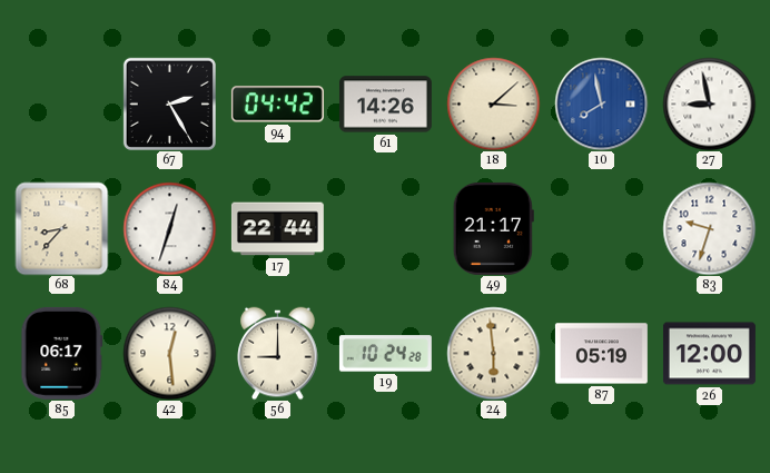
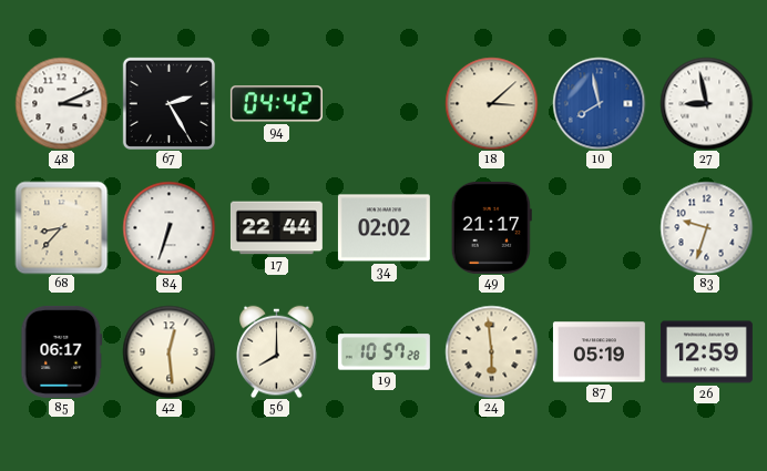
48: none -> 3:11
61: 14:26 -> none
84: 12:33 -> 6:33
34: none -> 02:02
56: 9:00 -> 8:00
19: 10:24 -> 10:57
26: 12:00 -> 12:59
